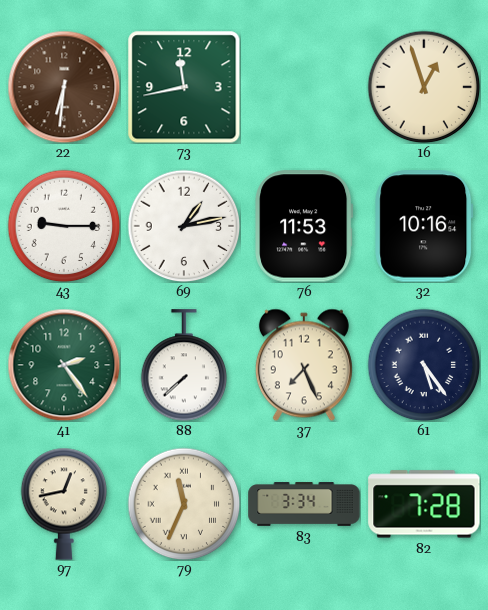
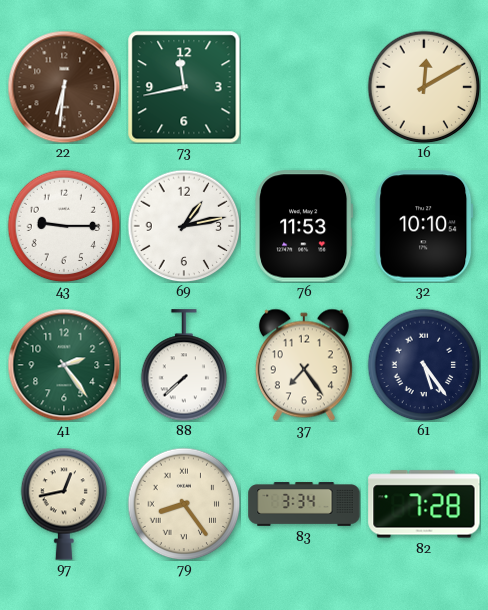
16: 12:57 -> 12:10
32: 10:16 -> 10:10
37: 7:26 -> 7:24
79: 11:34 -> 8:24
